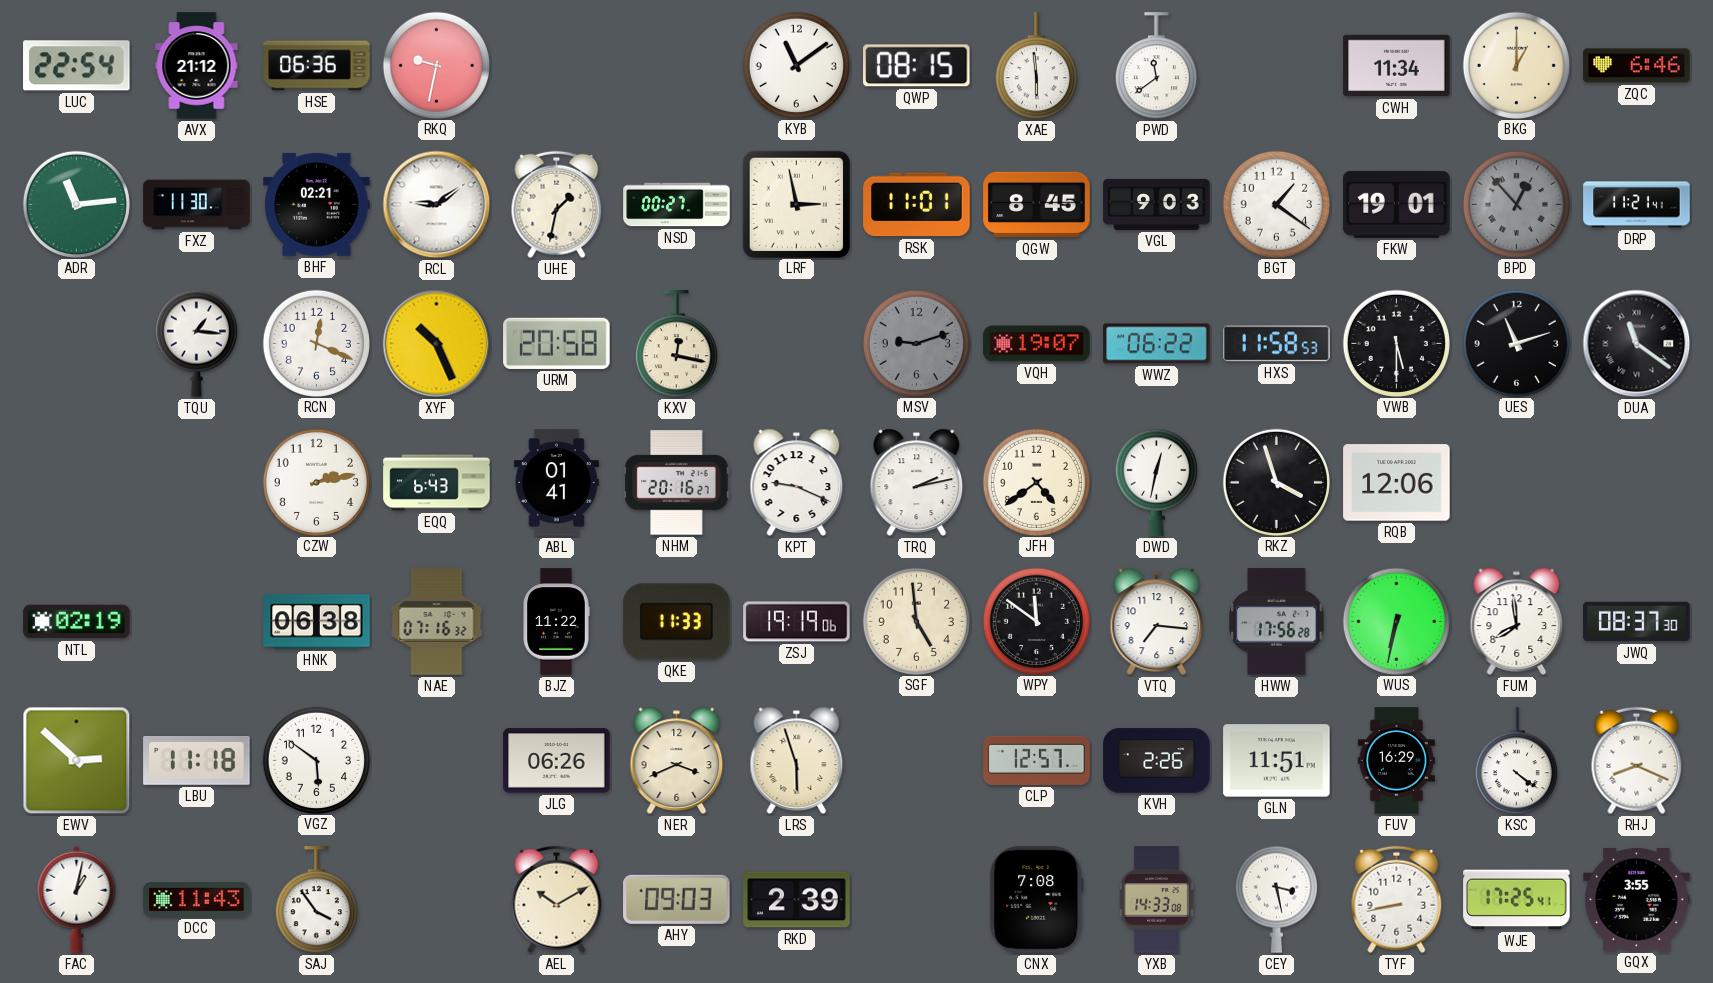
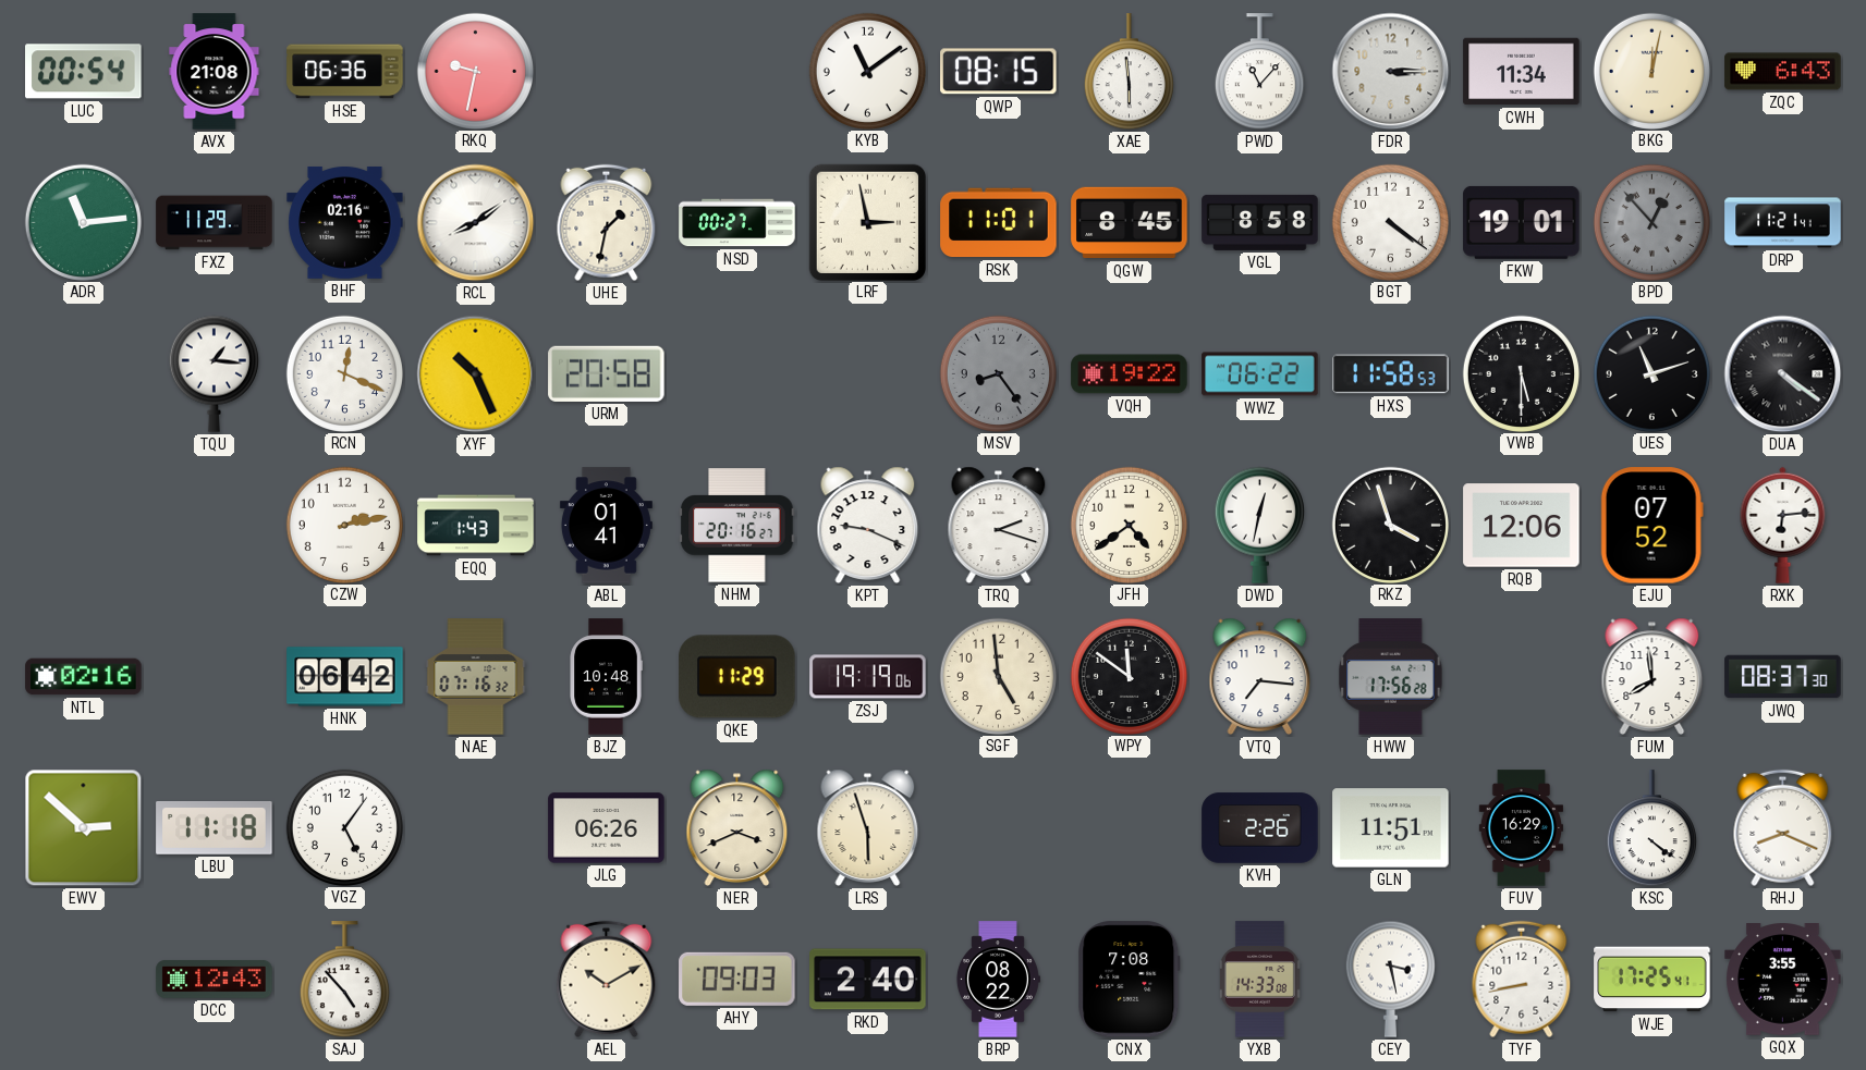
LUC: 22:54 -> 00:54
AVX: 21:12 -> 21:08
PWD: 11:39 -> 11:07
FDR: none -> 3:15
BKG: 1:00 -> 12:02
ZQC: 6:46 -> 6:43
FXZ: 11:30 -> 11:29
BHF: 02:21 -> 02:16
RCL: 9:09 -> 8:09
VGL: 9:03 -> 8:58
BGT: 1:21 -> 4:21
KXV: 12:17 -> none
MSV: 9:12 -> 8:24
VQH: 19:07 -> 19:22
DUA: 11:21 -> 4:21
EQQ: 6:43 -> 1:43
TRQ: 2:13 -> 2:18
EJU: none -> 07:52
RXK: none -> 6:14
NTL: 02:19 -> 02:16
HNK: 06:38 -> 06:42
BJZ: 11:22 -> 10:48
QKE: 11:33 -> 11:29
WUS: 6:32 -> none
VGZ: 5:51 -> 5:06
CLP: 12:57 -> none
FAC: 1:02 -> none
DCC: 11:43 -> 12:43
SAJ: 3:54 -> 4:53
RKD: 2:39 -> 2:40
BRP: none -> 08:22
